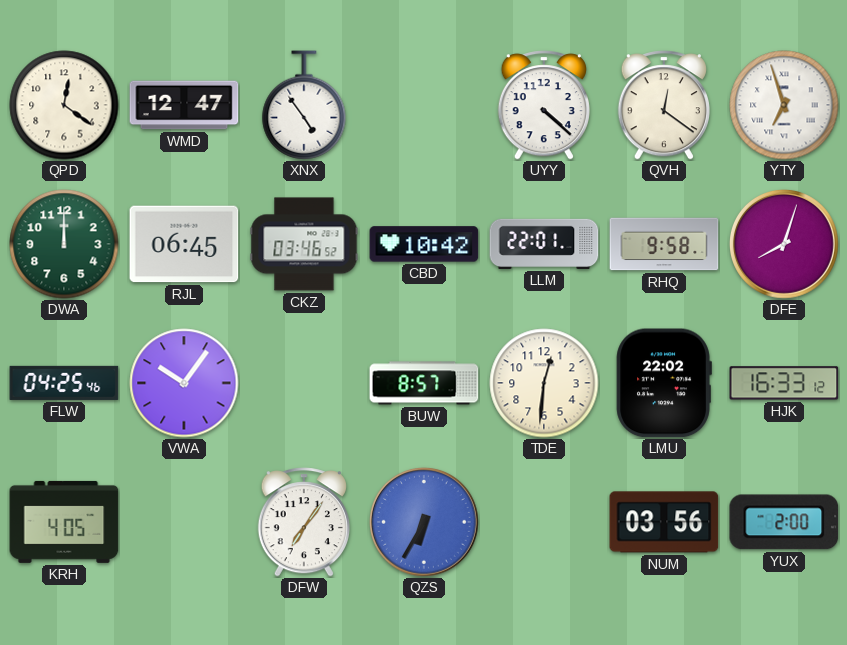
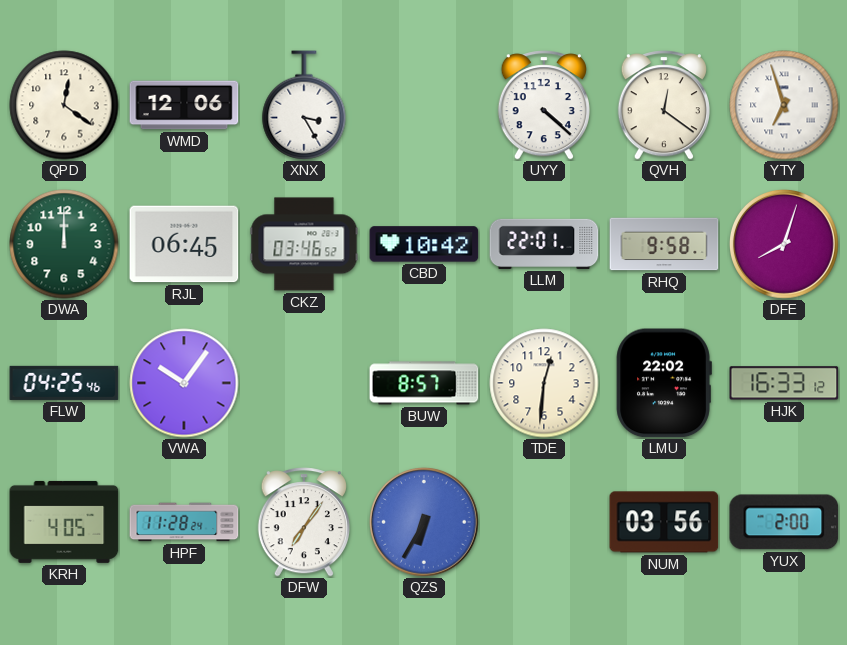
WMD: 12:47 -> 12:06
XNX: 4:54 -> 3:25
HPF: none -> 11:28
